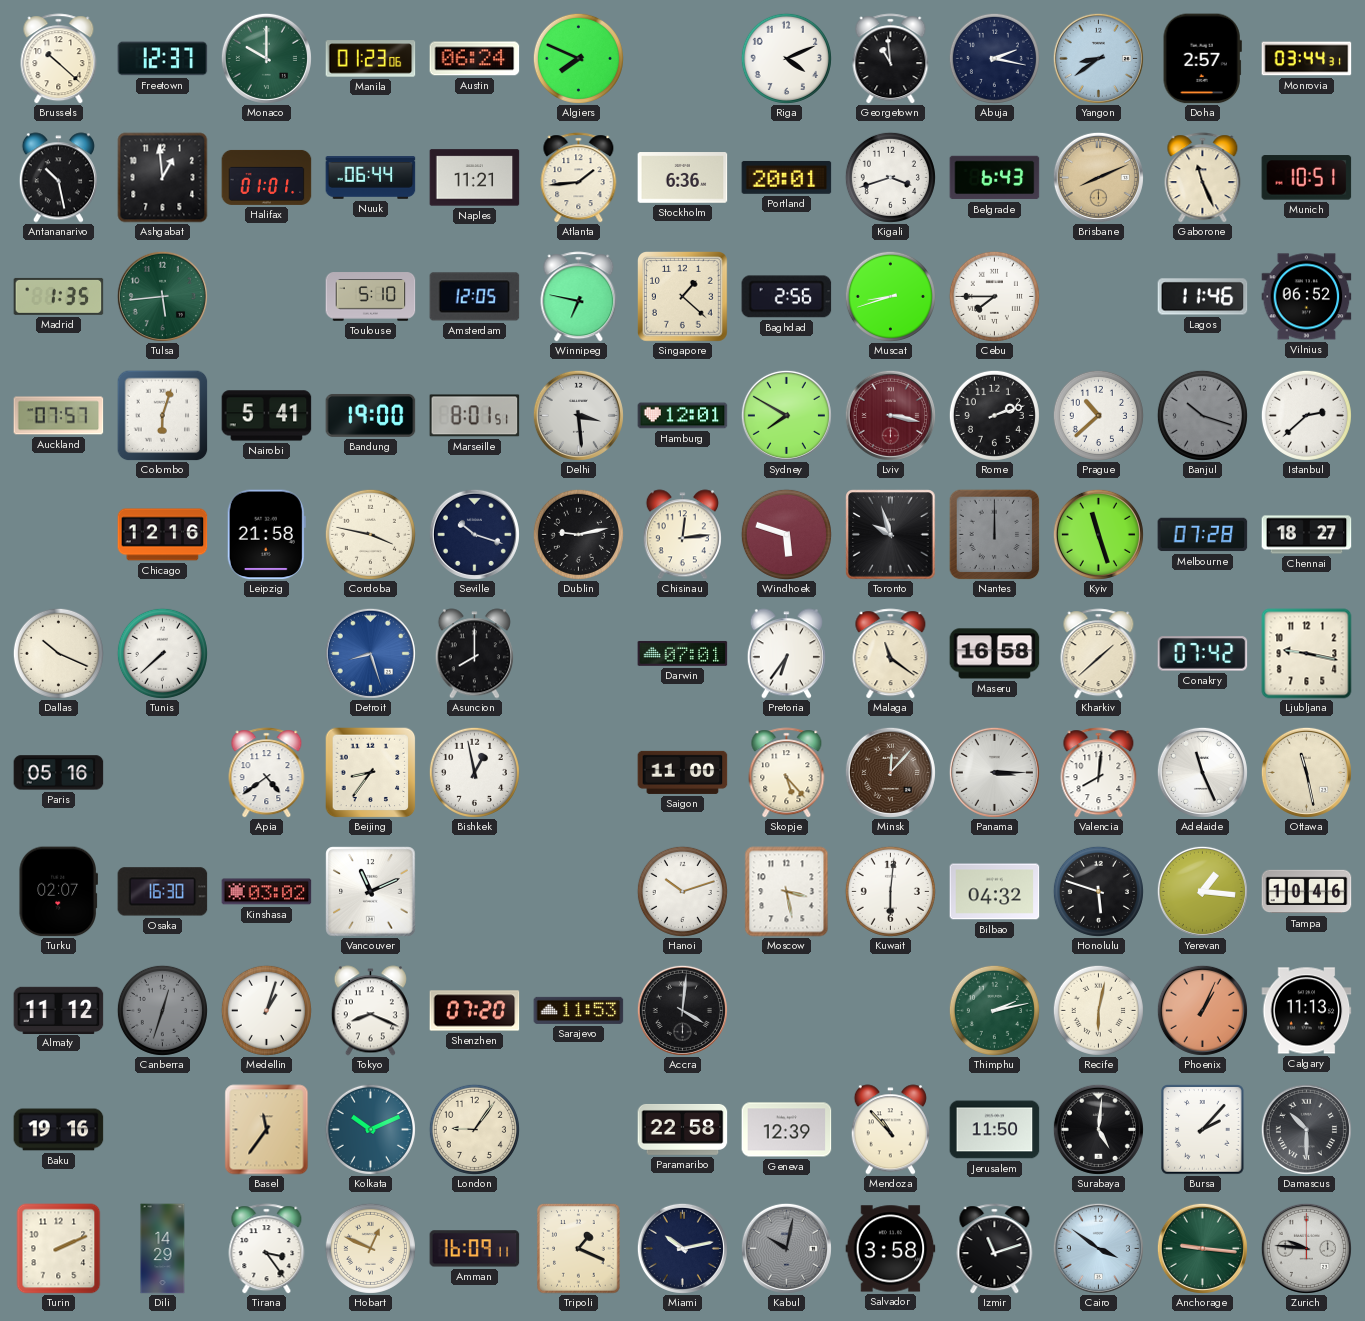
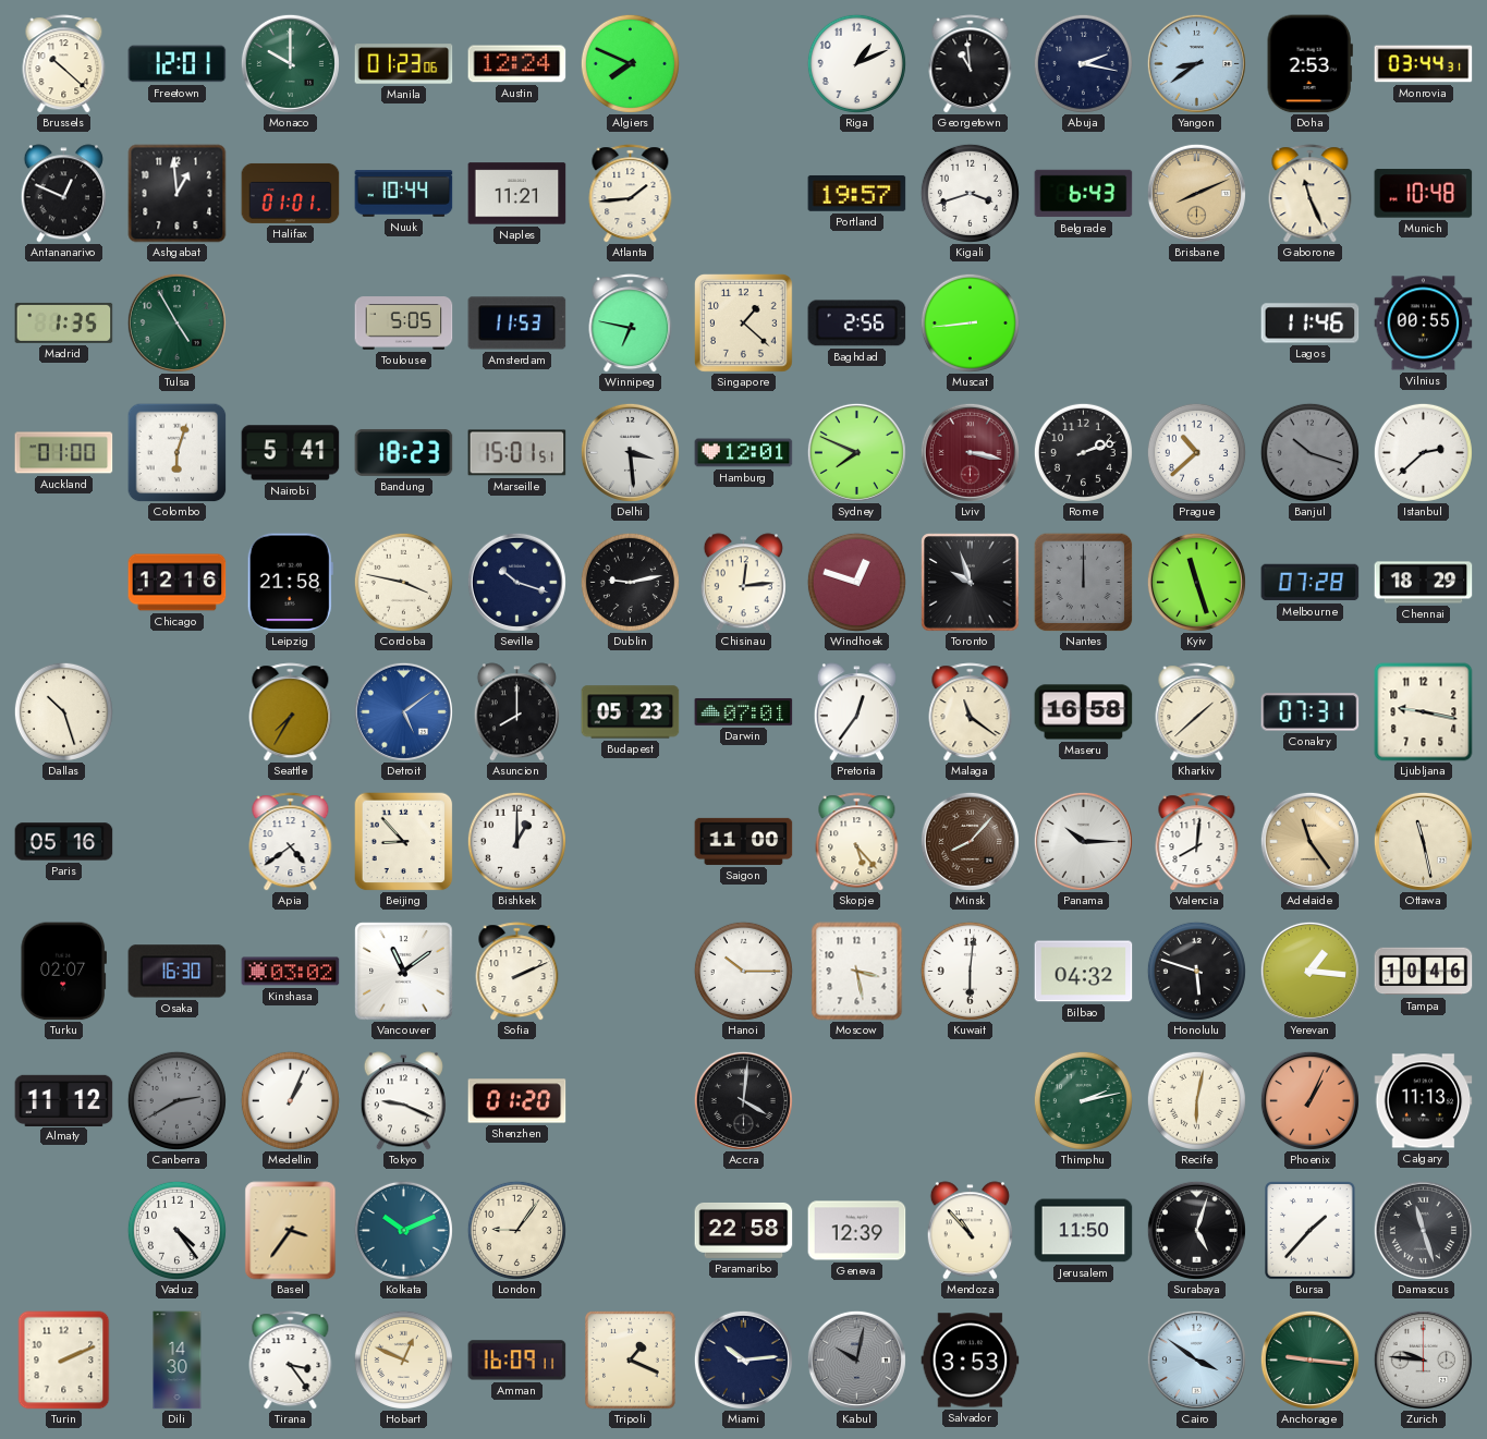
Freetown: 12:37 -> 12:01
Austin: 06:24 -> 12:24
Riga: 4:11 -> 1:11
Doha: 2:57 -> 2:53
Antananarivo: 10:28 -> 12:49
Nuuk: 06:44 -> 10:44
Stockholm: 6:36 -> none
Portland: 20:01 -> 19:57
Munich: 10:51 -> 10:48
Tulsa: 5:44 -> 4:55
Toulouse: 5:10 -> 5:05
Amsterdam: 12:05 -> 11:53
Muscat: 8:42 -> 8:44
Cebu: 7:45 -> none
Vilnius: 06:52 -> 00:55
Auckland: 07:57 -> 01:00
Bandung: 19:00 -> 18:23
Marseille: 8:01 -> 15:01
Sydney: 7:50 -> 7:49
Windhoek: 5:48 -> 12:48
Chennai: 18:27 -> 18:29
Dallas: 10:19 -> 10:27
Tunis: 7:38 -> none
Seattle: none -> 7:35
Detroit: 8:27 -> 5:09
Budapest: none -> 05:23
Pretoria: 6:36 -> 12:36
Conakry: 07:42 -> 07:31
Beijing: 8:36 -> 8:53
Bishkek: 12:58 -> 1:00
Minsk: 12:07 -> 8:07
Panama: 3:15 -> 10:15
Adelaide: 11:26 -> 11:24
Adelaide dial: white -> champagne
Vancouver: 11:11 -> 11:09
Sofia: none -> 2:11
Hanoi: 10:12 -> 10:15
Canberra: 12:33 -> 2:40
Medellin: 1:03 -> 1:04
Tokyo: 8:19 -> 9:19
Shenzhen: 07:20 -> 01:20
Sarajevo: 11:53 -> none
Baku: 19:16 -> none
Vaduz: none -> 4:24
Basel: 11:36 -> 3:36
Surabaya: 5:01 -> 5:03
Bursa: 2:07 -> 1:37
Damascus: 10:30 -> 11:27
Dili: 14:29 -> 14:30
Miami: 10:13 -> 10:14
Salvador: 3:58 -> 3:53
Izmir: 11:12 -> none
